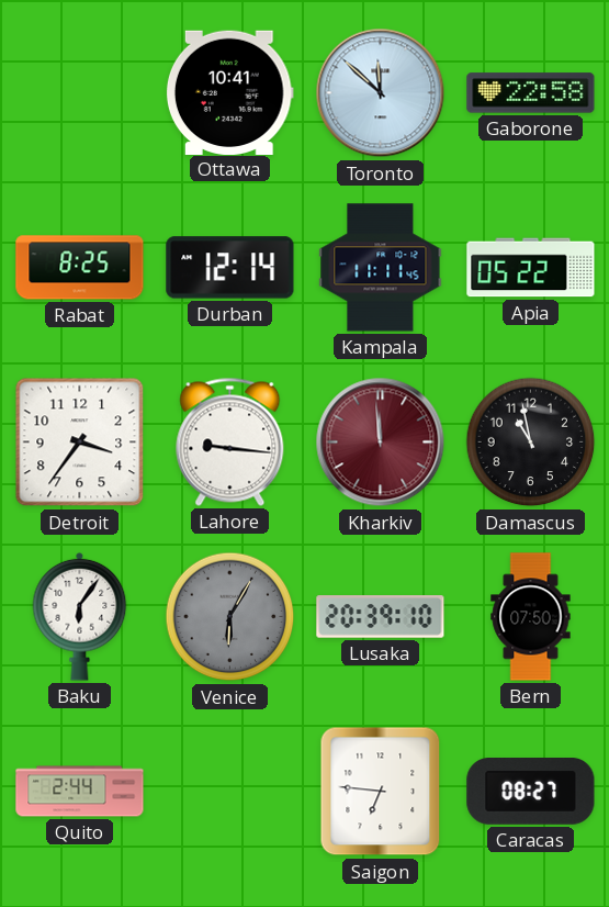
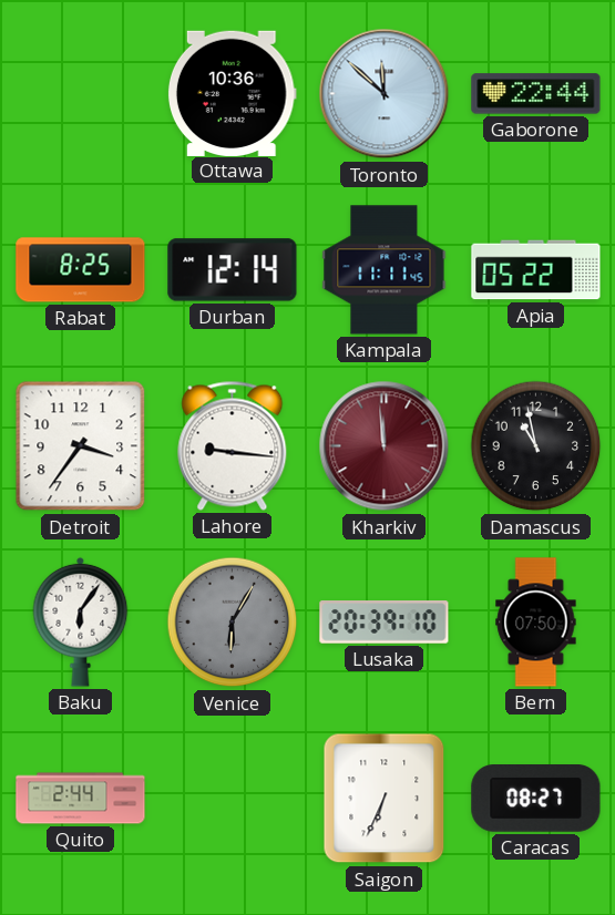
Ottawa: 10:41 -> 10:36
Gaborone: 22:58 -> 22:44
Saigon: 6:46 -> 6:34
